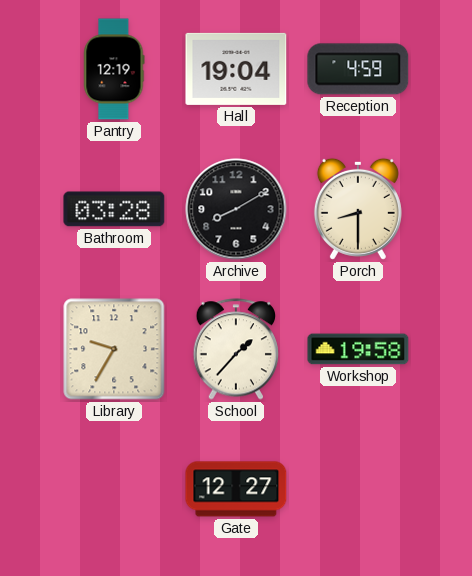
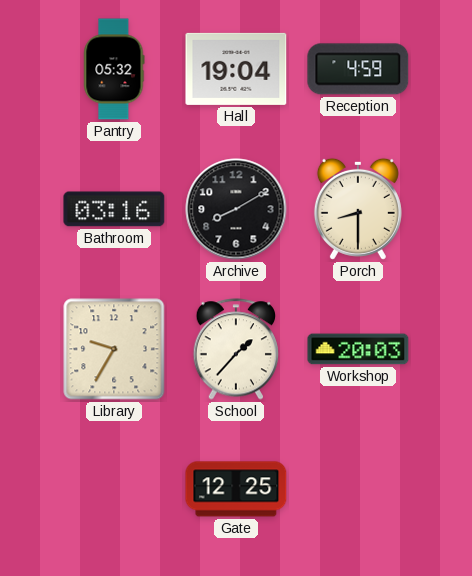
Pantry: 12:19 -> 05:32
Bathroom: 03:28 -> 03:16
Workshop: 19:58 -> 20:03
Gate: 12:27 -> 12:25
